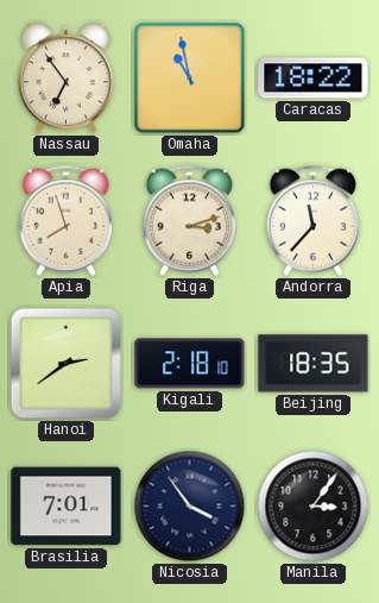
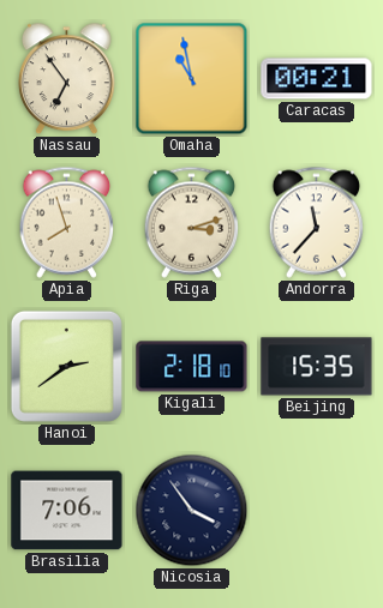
Caracas: 18:22 -> 00:21
Beijing: 18:35 -> 15:35
Brasilia: 7:01 -> 7:06
Manila: 3:06 -> none
